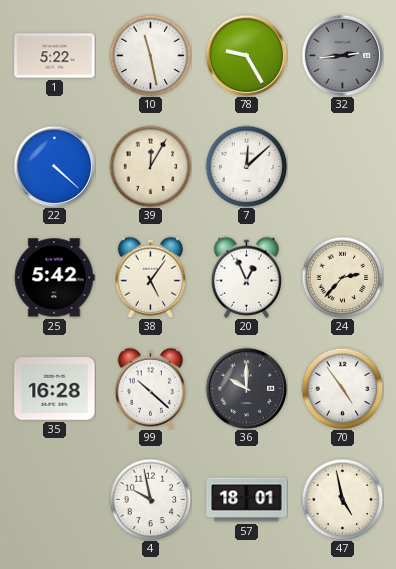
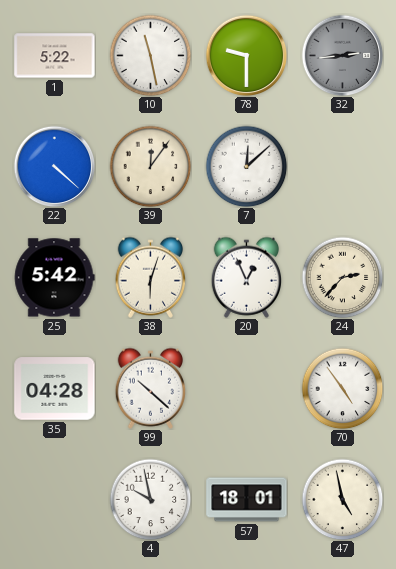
78: 9:25 -> 9:30
39: 12:05 -> 12:06
38: 5:06 -> 6:03
35: 16:28 -> 04:28
36: 10:00 -> none
